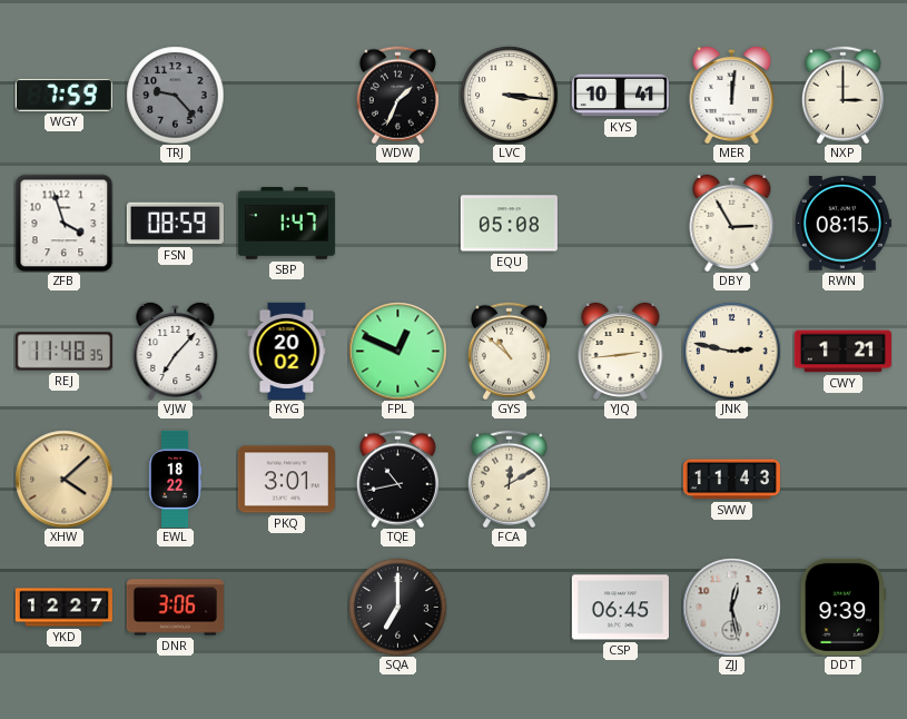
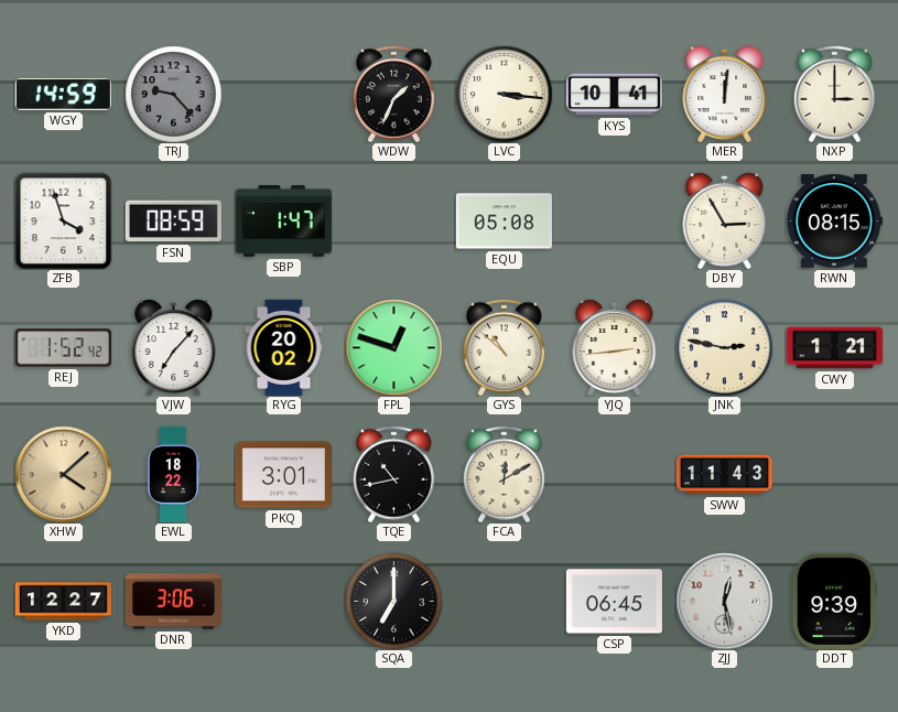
WGY: 7:59 -> 14:59
REJ: 11:48 -> 1:52
FPL: 12:49 -> 12:48
